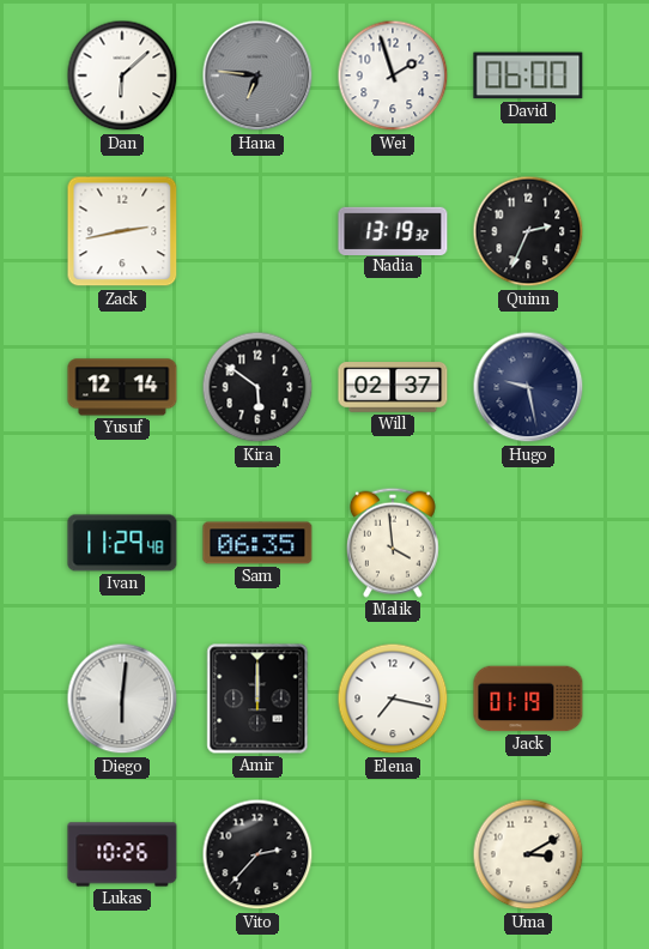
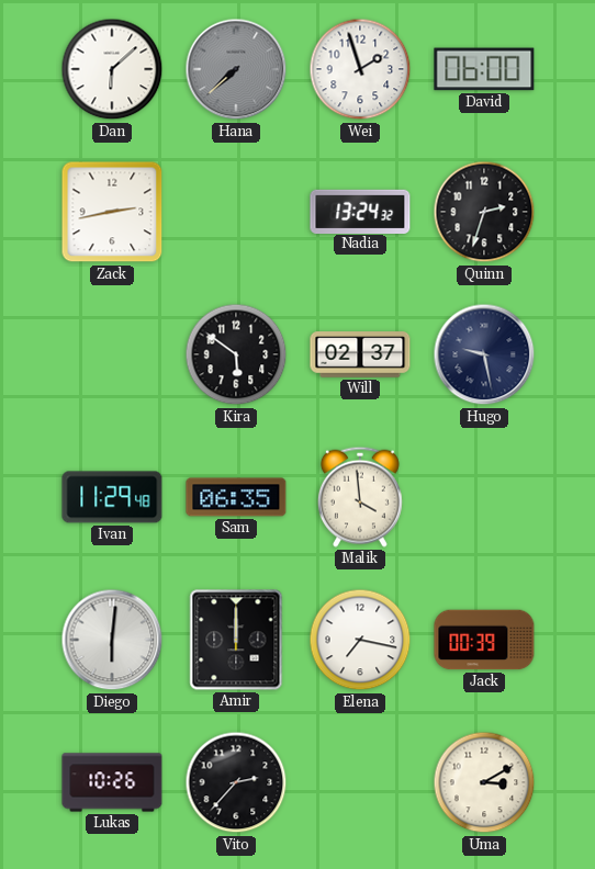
Hana: 6:46 -> 7:38
Nadia: 13:19 -> 13:24
Quinn: 2:34 -> 2:33
Yusuf: 12:14 -> none
Jack: 01:19 -> 00:39
